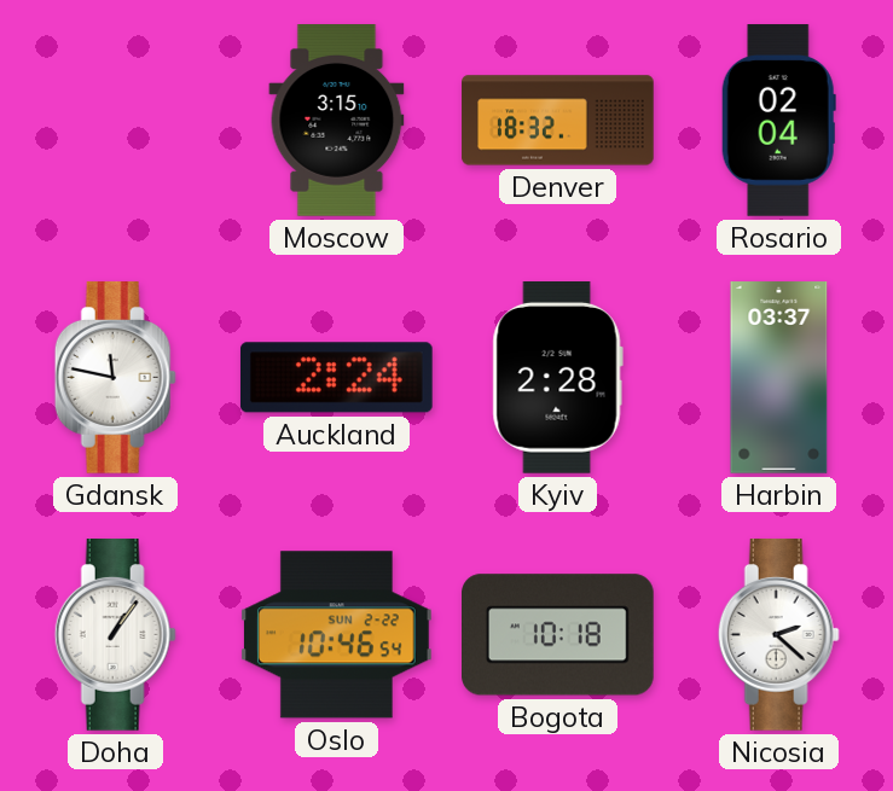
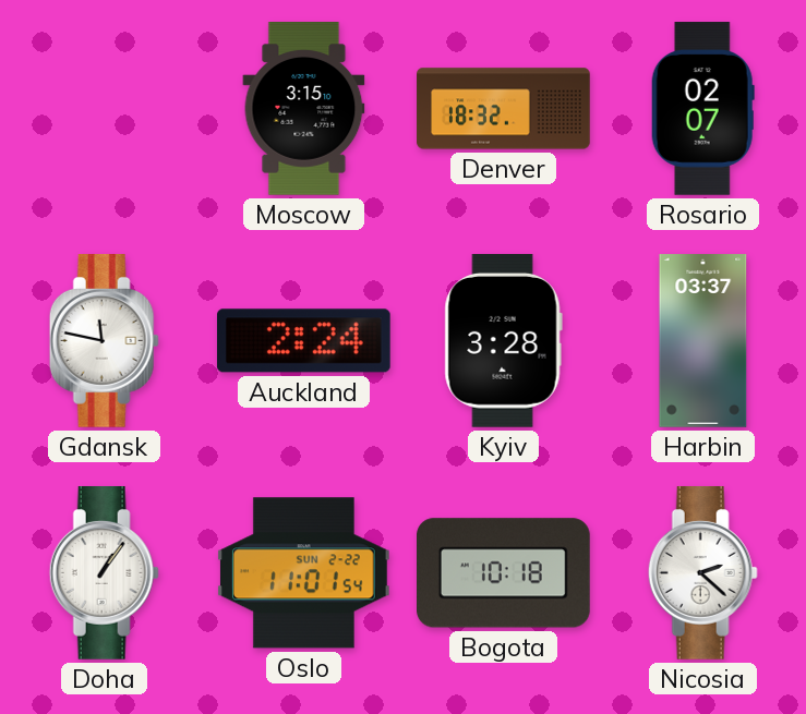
Rosario: 02:04 -> 02:07
Kyiv: 2:28 -> 3:28
Oslo: 10:46 -> 11:01
